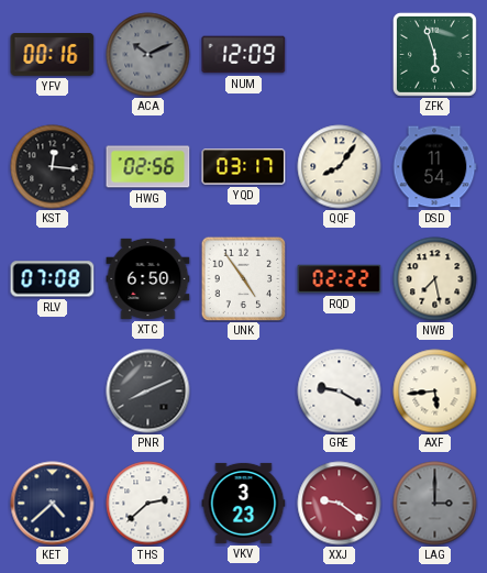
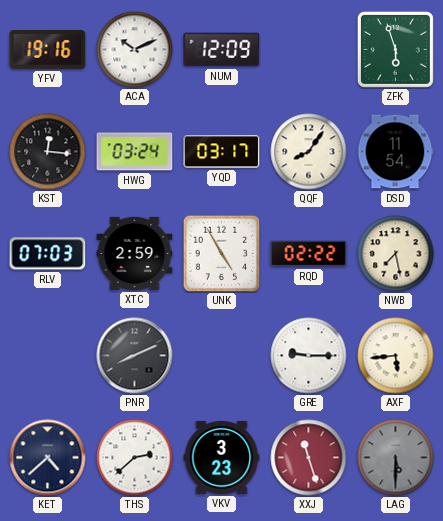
YFV: 00:16 -> 19:16
ACA dial: grey -> white
HWG: 02:56 -> 03:24
RLV: 07:08 -> 07:03
XTC: 6:50 -> 2:59
UNK: 4:54 -> 4:55
GRE: 9:20 -> 9:15
XXJ: 9:21 -> 11:27
LAG: 3:00 -> 5:30
